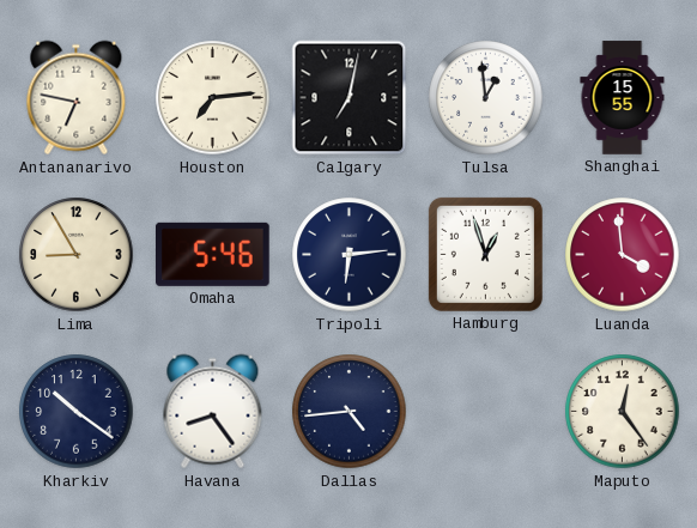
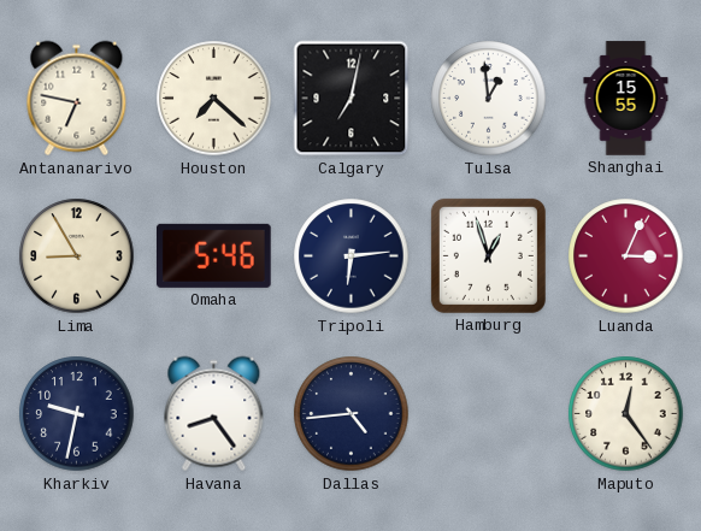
Houston: 7:14 -> 7:22
Luanda: 3:59 -> 3:04
Kharkiv: 10:21 -> 9:32
